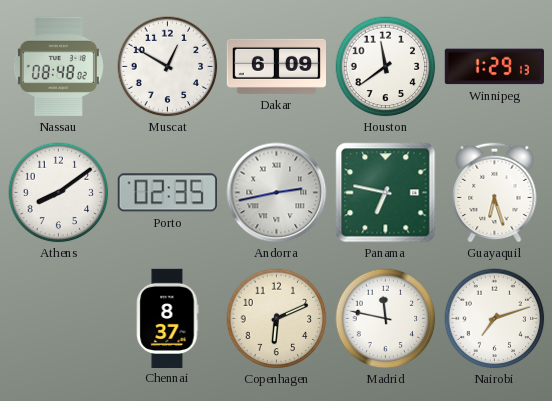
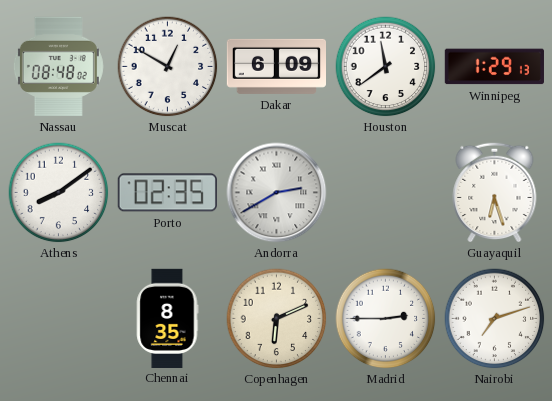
Andorra: 2:43 -> 2:40
Panama: 6:47 -> none
Chennai: 8:37 -> 8:35
Madrid: 11:47 -> 2:45
